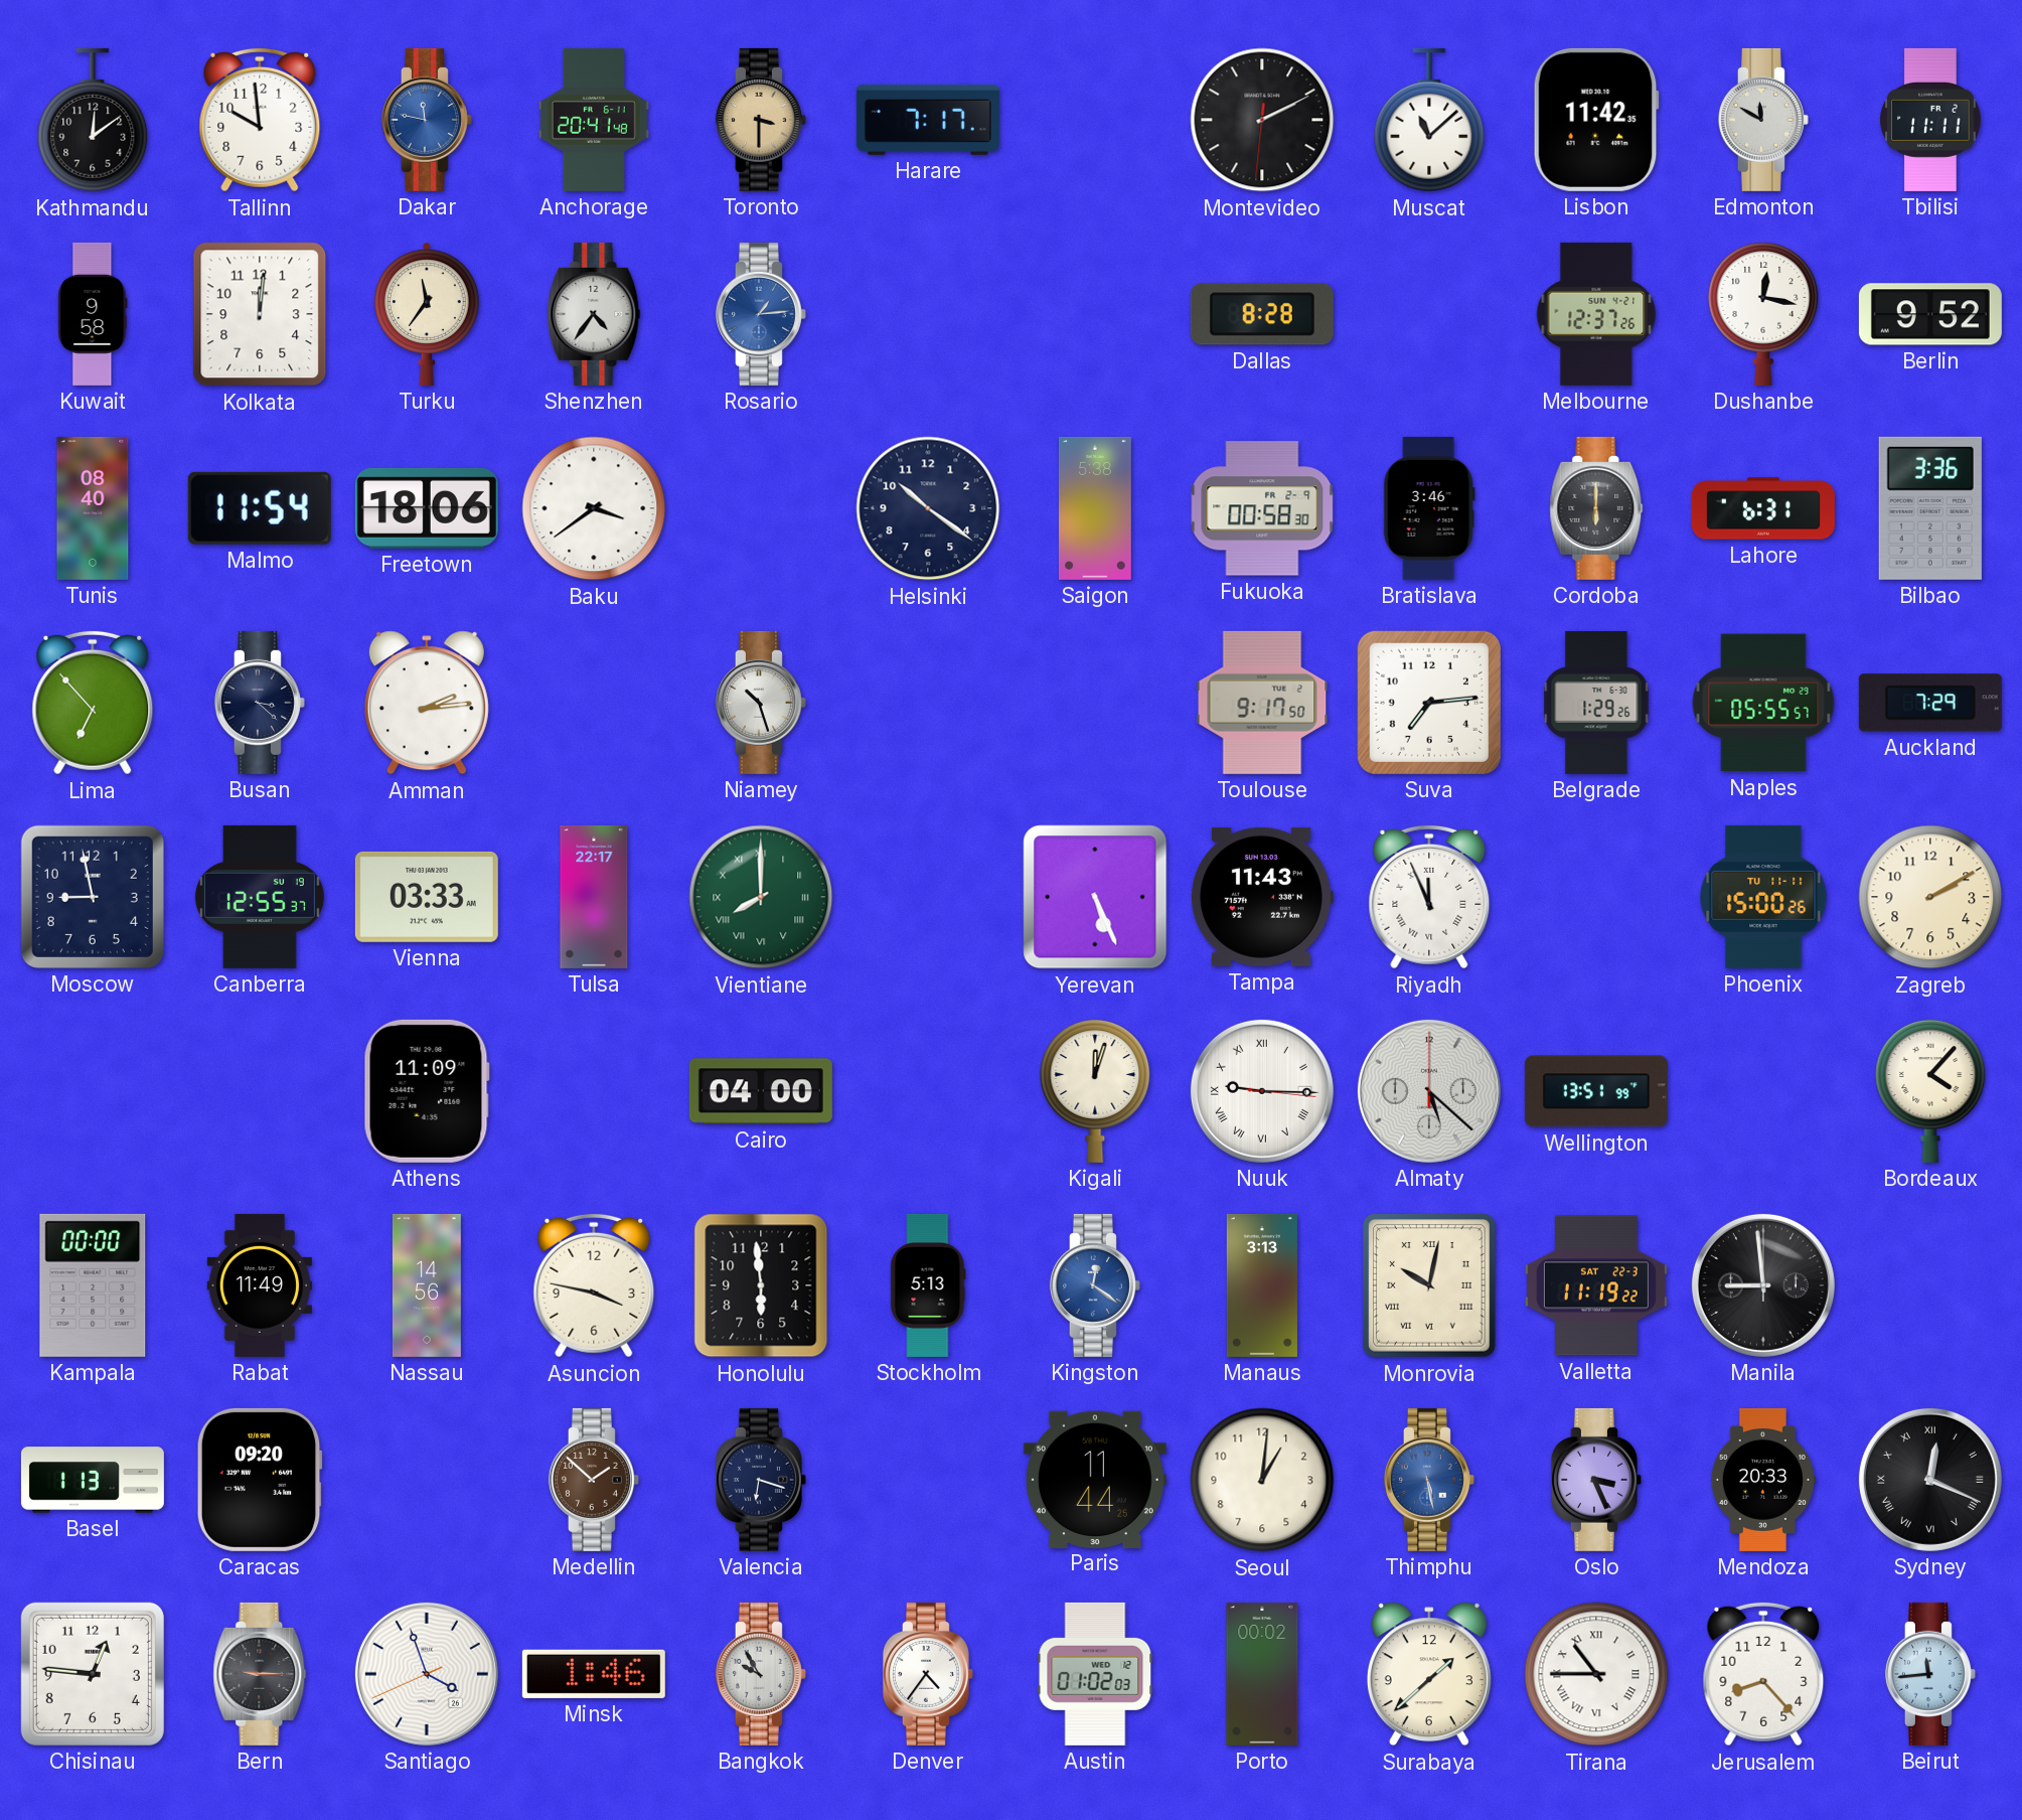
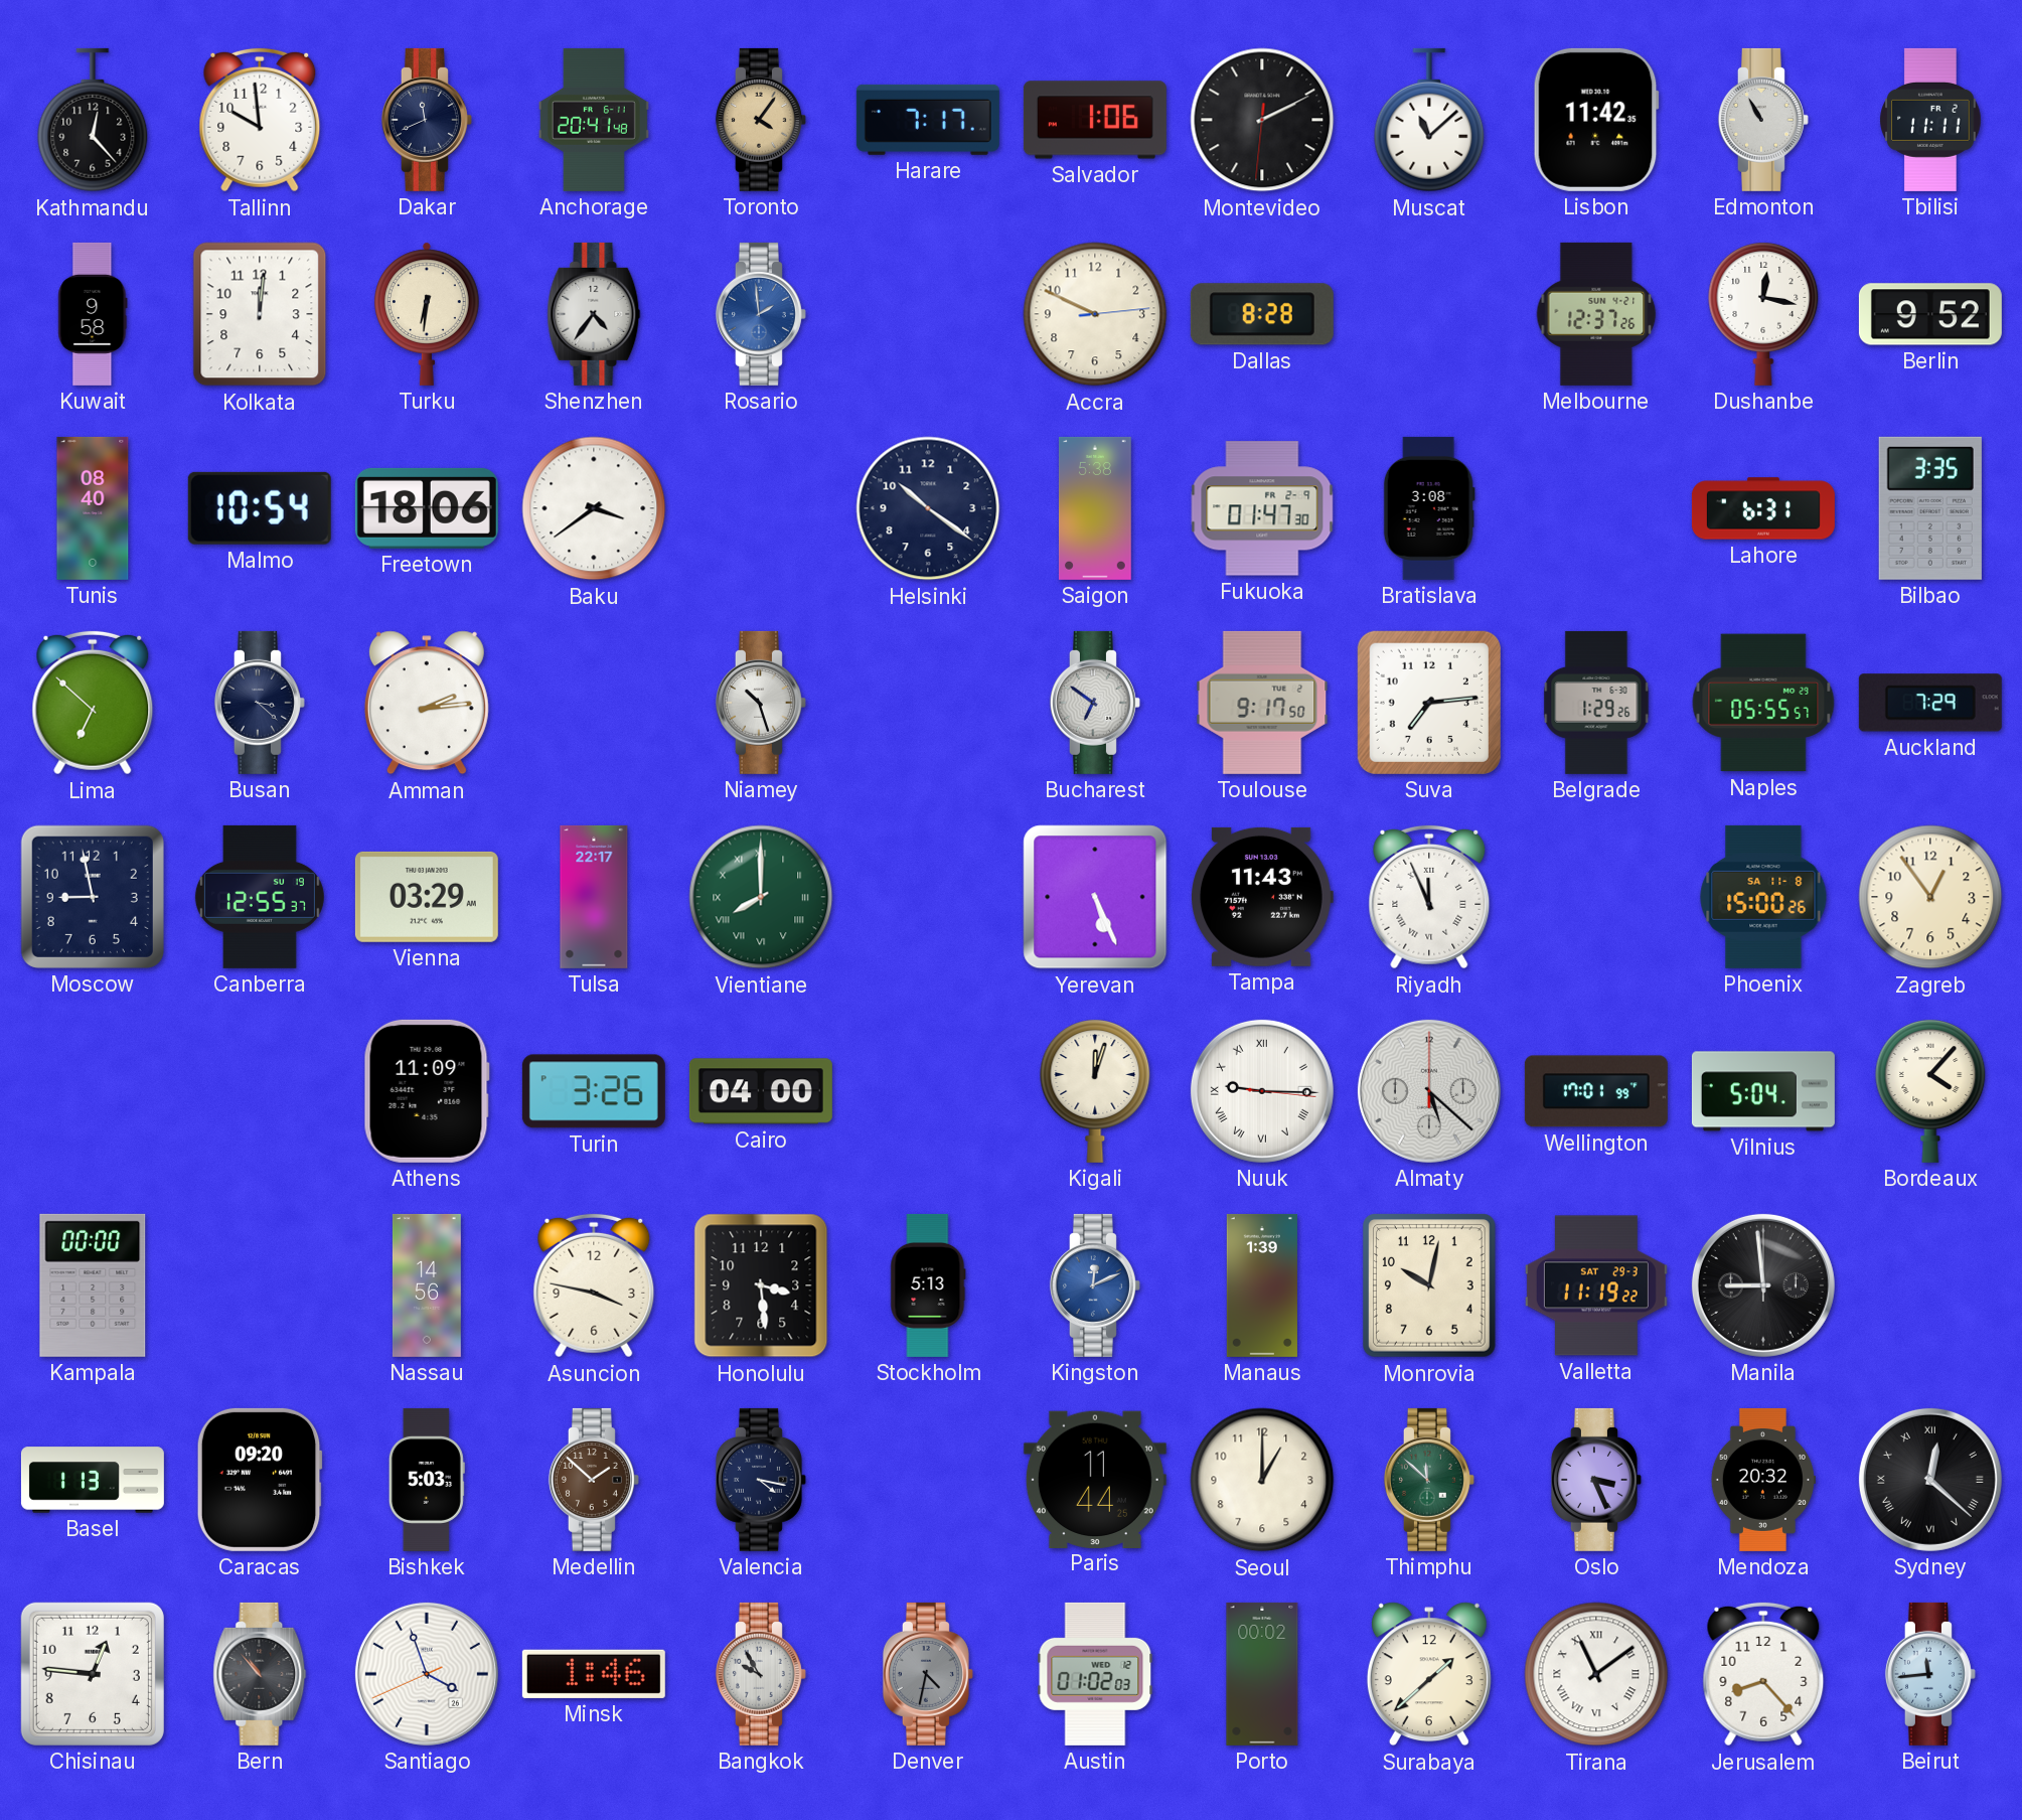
Kathmandu: 12:09 -> 12:23
Dakar: 11:47 -> 11:41
Dakar dial: blue -> navy
Toronto: 3:30 -> 4:06
Salvador: none -> 1:06
Edmonton: 11:50 -> 10:55
Turku: 11:36 -> 6:31
Rosario: 1:14 -> 1:59
Accra: none -> 9:49
Malmo: 11:54 -> 10:54
Fukuoka: 00:58 -> 01:47
Bratislava: 3:46 -> 3:08
Cordoba: 6:00 -> none
Bilbao: 3:36 -> 3:35
Lima: 6:53 -> 6:52
Bucharest: none -> 6:51
Vienna: 03:33 -> 03:29
Phoenix date: TU 11-11 -> SA 11-8
Zagreb: 2:10 -> 12:54
Turin: none -> 3:26
Wellington: 13:51 -> 17:01
Vilnius: none -> 5:04
Rabat: 11:49 -> none
Honolulu: 5:59 -> 3:29
Kingston: 12:21 -> 12:11
Manaus: 3:13 -> 1:39
Monrovia numerals: Roman -> Arabic
Valletta date: SAT 22-3 -> SAT 29-3
Bishkek: none -> 5:03
Valencia: 6:18 -> 4:17
Seoul: 1:01 -> 1:00
Thimphu: 5:28 -> 11:52
Thimphu dial: blue -> green
Mendoza: 20:33 -> 20:32
Sydney: 12:19 -> 12:22
Bern: 9:15 -> 10:53
Denver: 4:36 -> 4:32
Denver dial: white -> grey
Tirana: 10:45 -> 11:09
